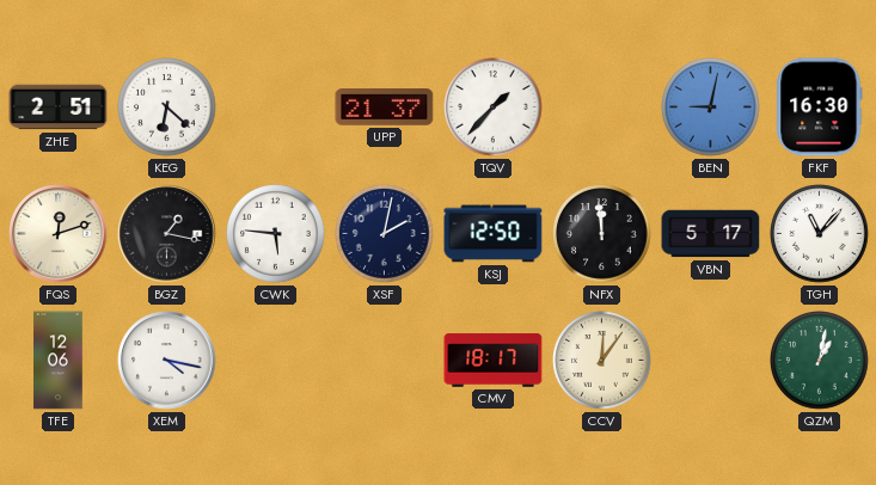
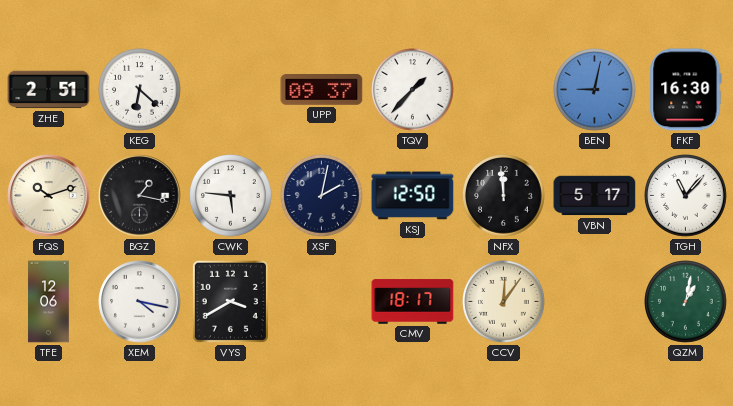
UPP: 21:37 -> 09:37
FQS: 12:12 -> 10:12
VYS: none -> 3:40
